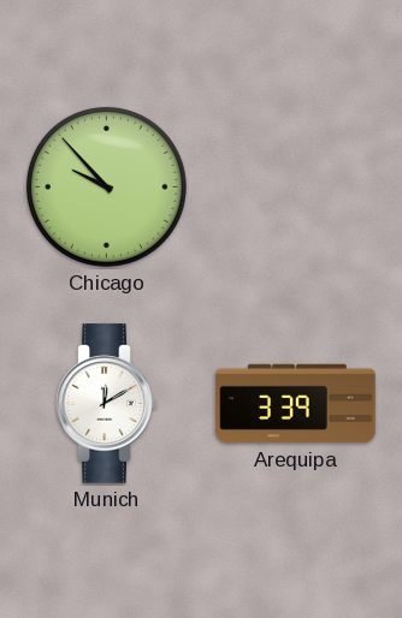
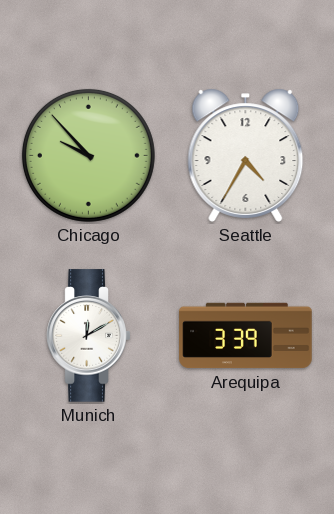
Seattle: none -> 4:35
